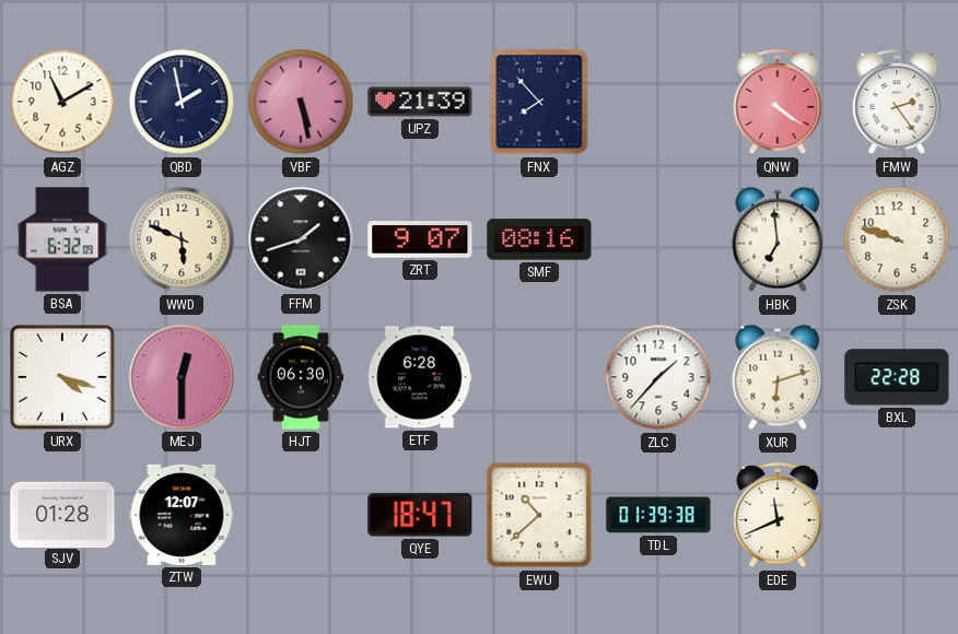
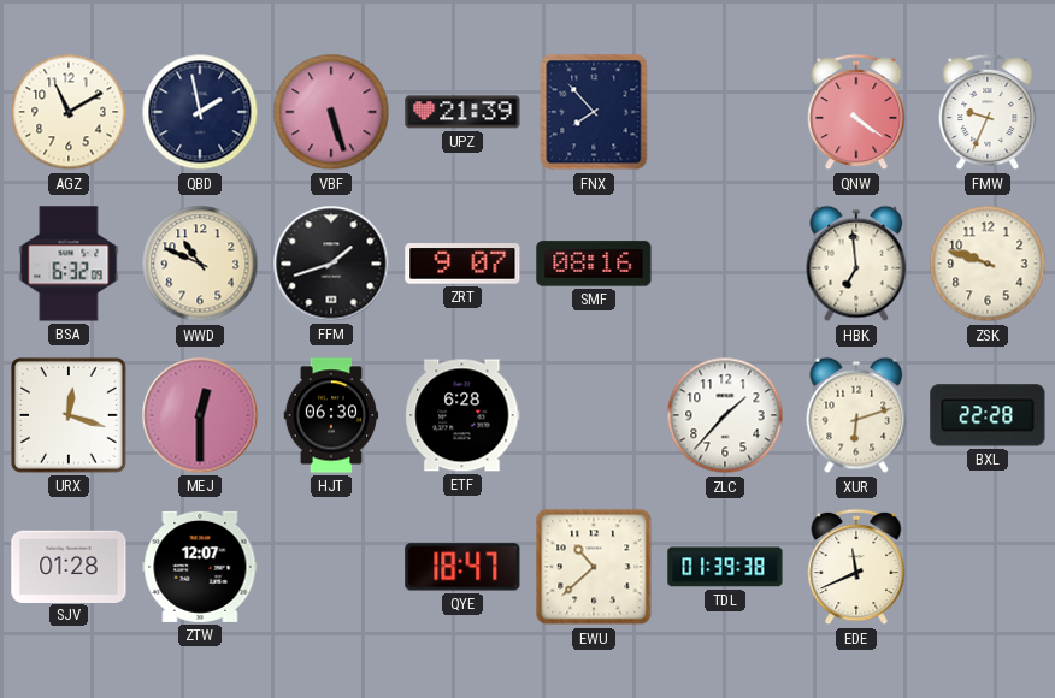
VBF: 5:28 -> 5:27
FMW: 2:24 -> 9:34
WWD: 5:49 -> 10:49
URX: 4:18 -> 12:18
